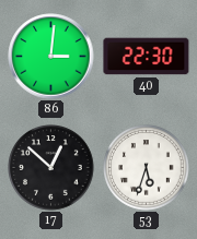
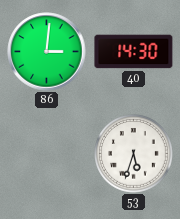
40: 22:30 -> 14:30
17: 12:52 -> none
